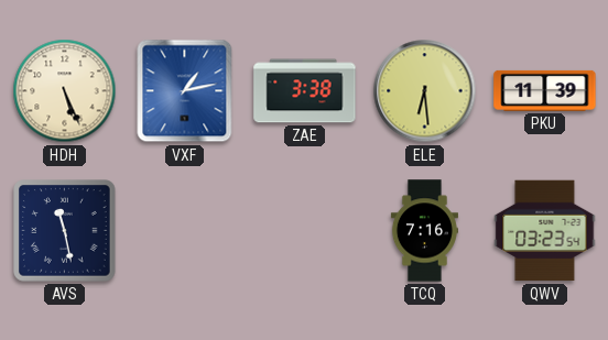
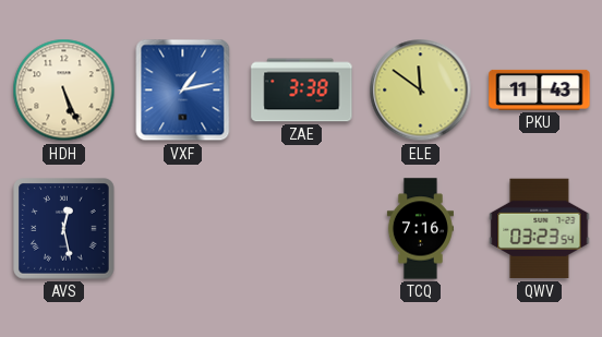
ELE: 6:29 -> 11:51
PKU: 11:39 -> 11:43
AVS: 11:28 -> 12:28
